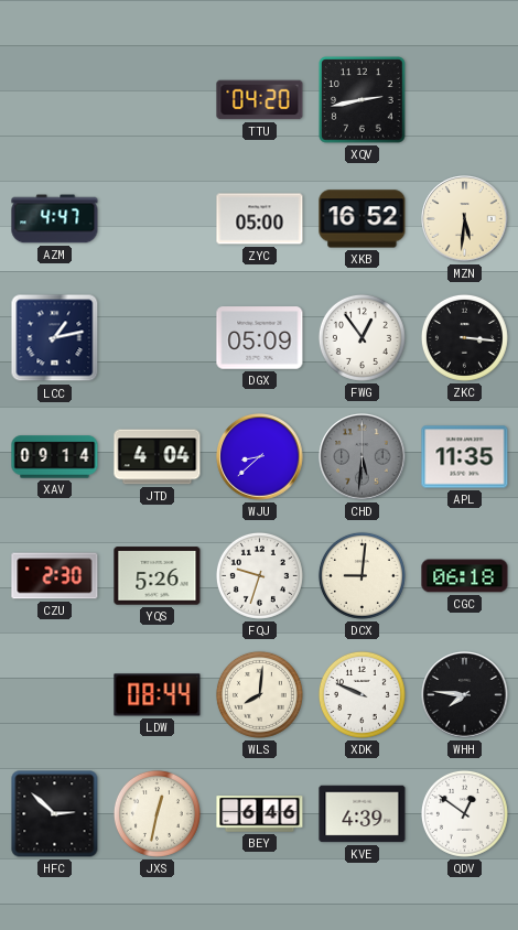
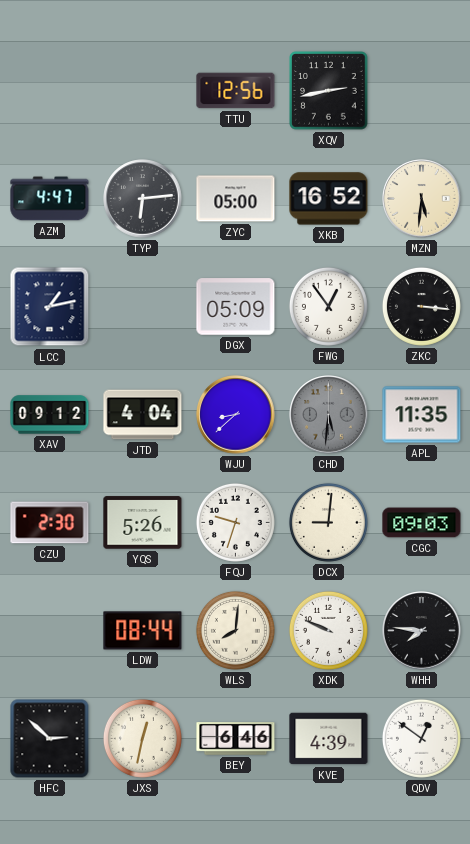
TTU: 04:20 -> 12:56
TYP: none -> 6:14
XAV: 09:14 -> 09:12
CGC: 06:18 -> 09:03
